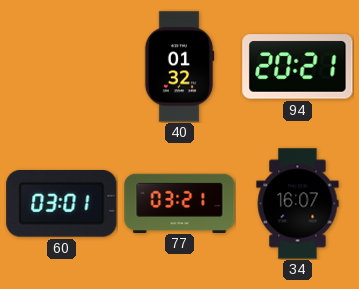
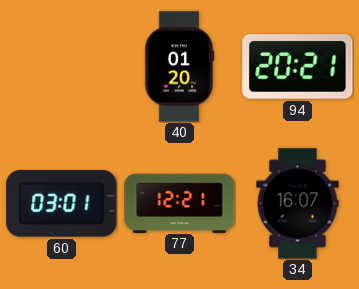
40: 01:32 -> 01:20
77: 03:21 -> 12:21
